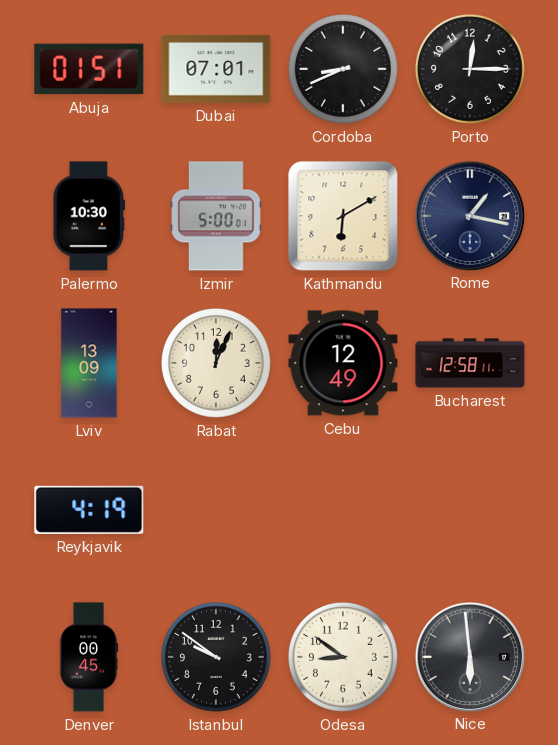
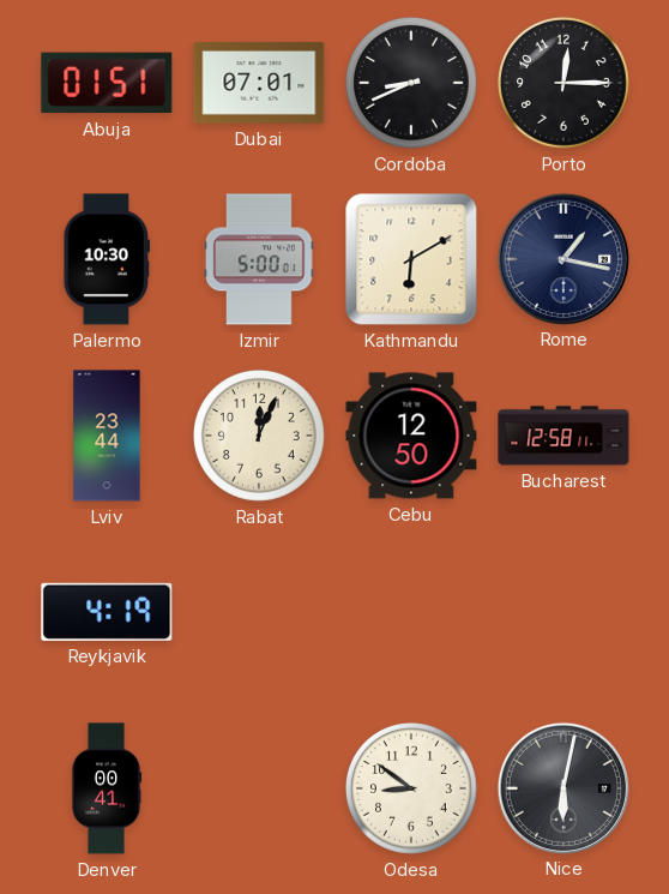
Lviv: 13:09 -> 23:44
Cebu: 12:49 -> 12:50
Denver: 00:45 -> 00:41
Istanbul: 9:51 -> none
Nice: 5:59 -> 6:02
